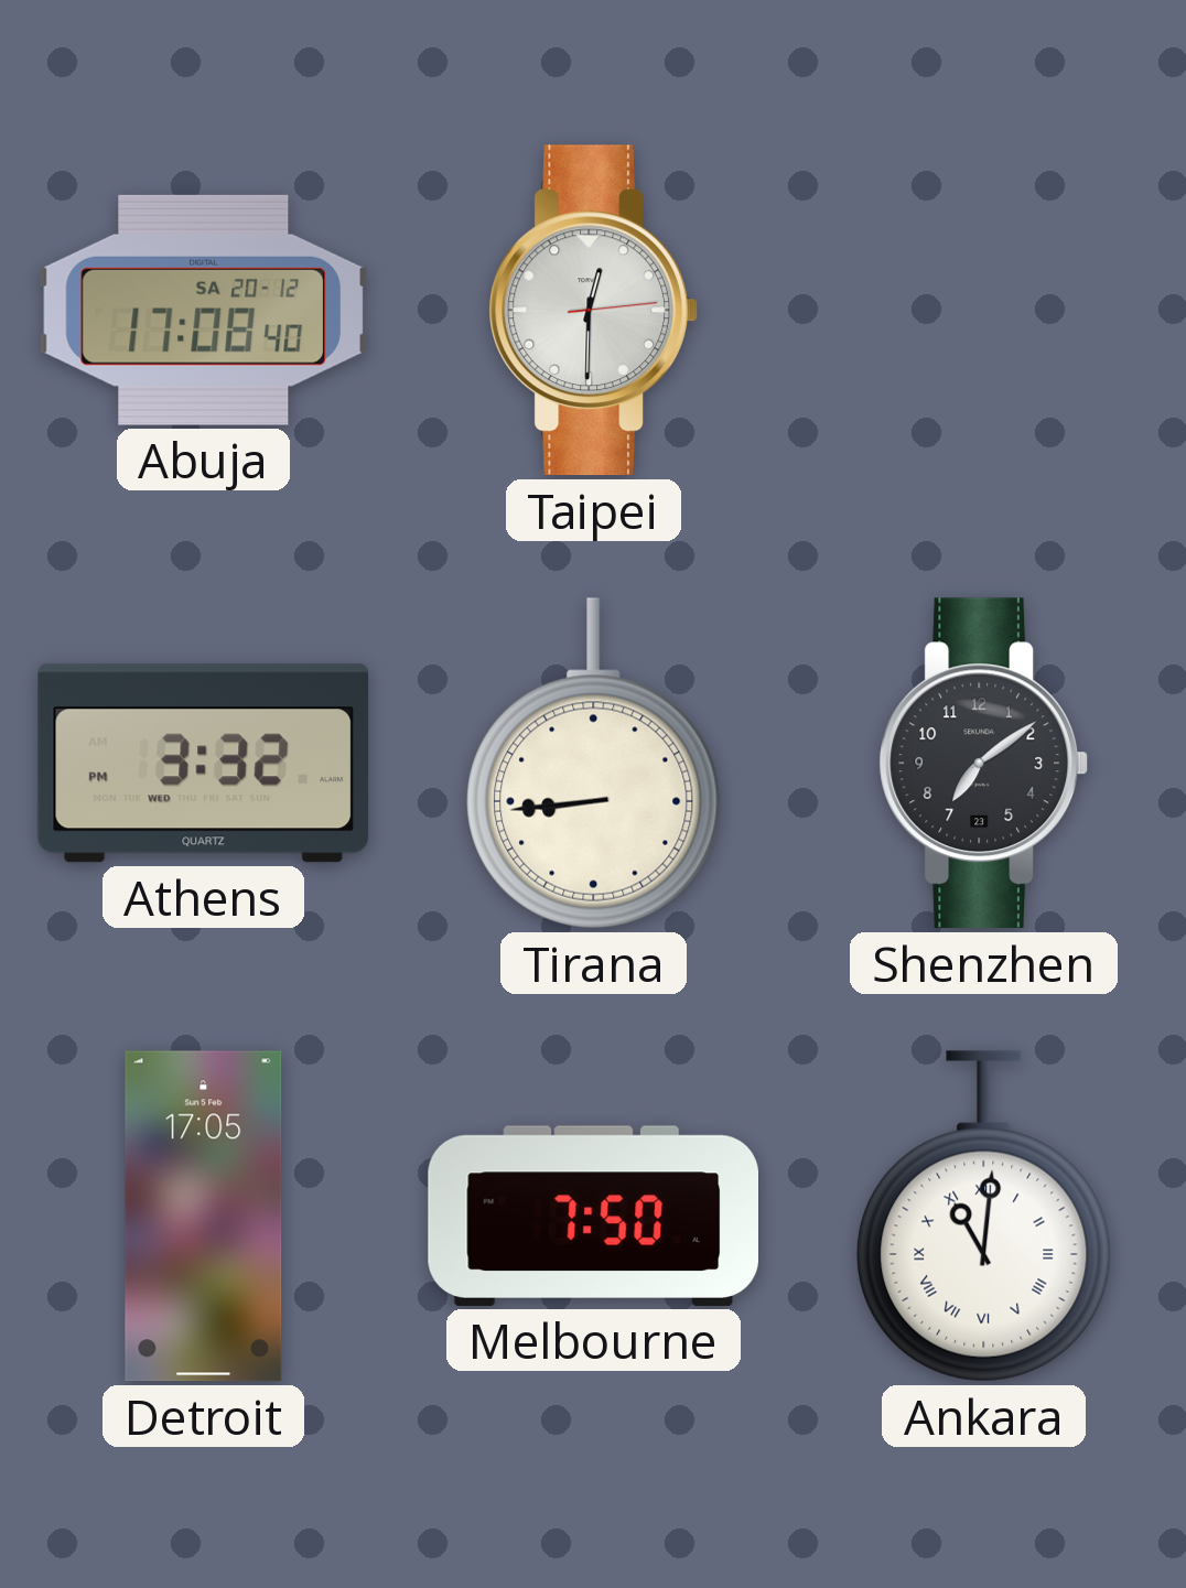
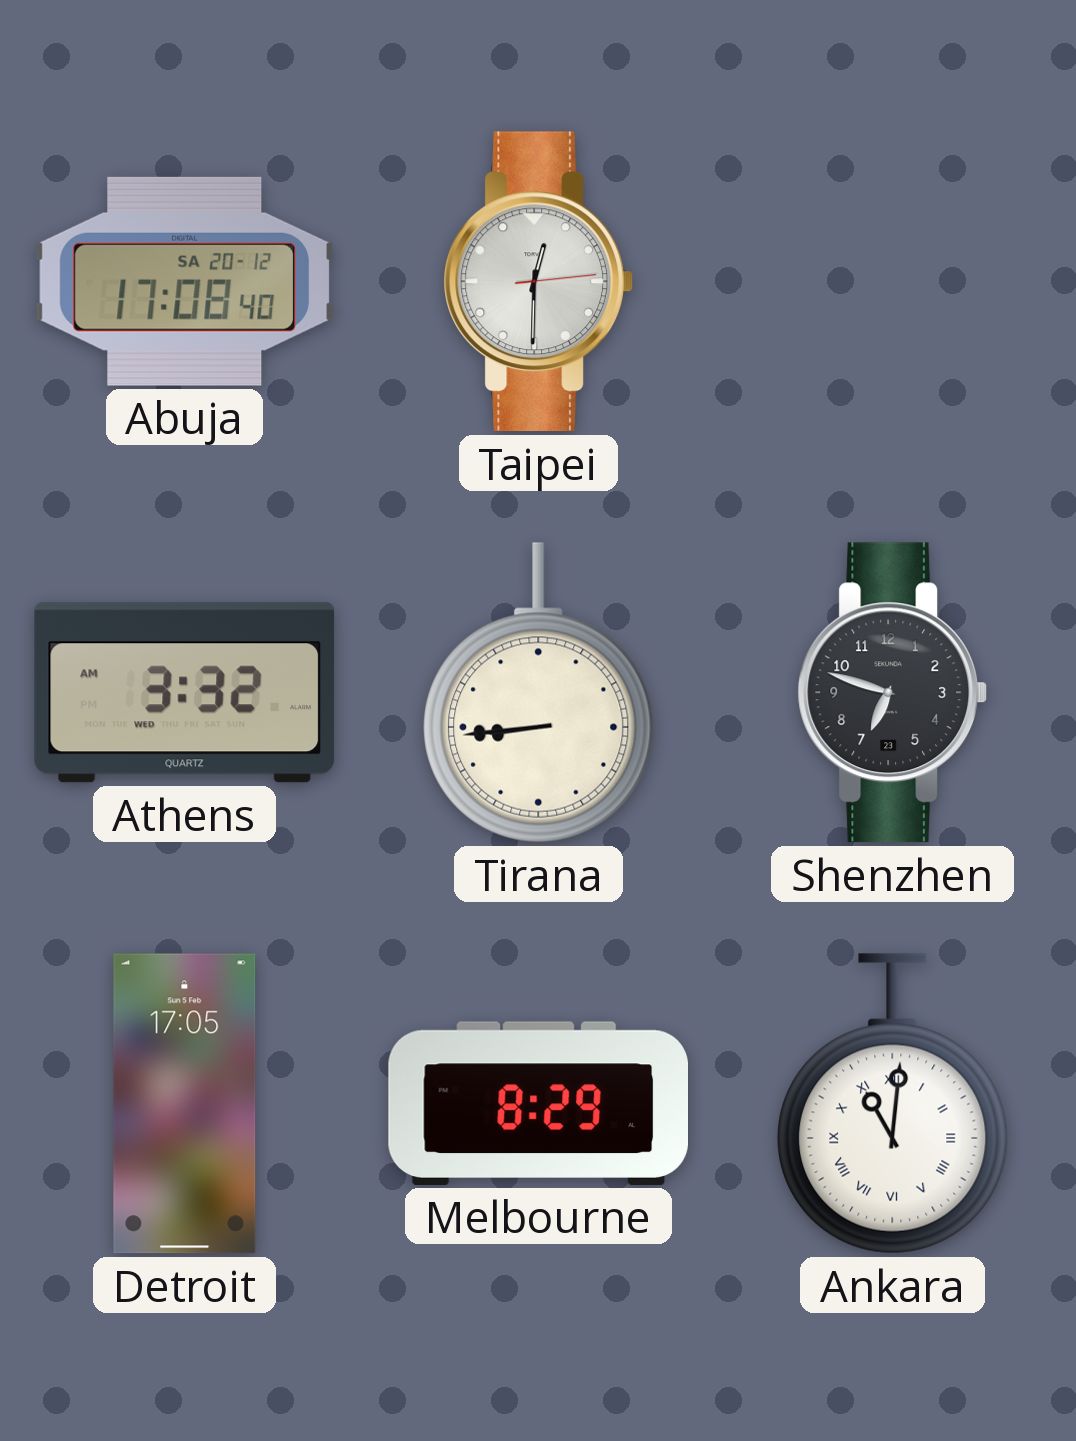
Athens: 3:32 PM -> 3:32 AM
Shenzhen: 7:09 -> 6:48
Melbourne: 7:50 -> 8:29
